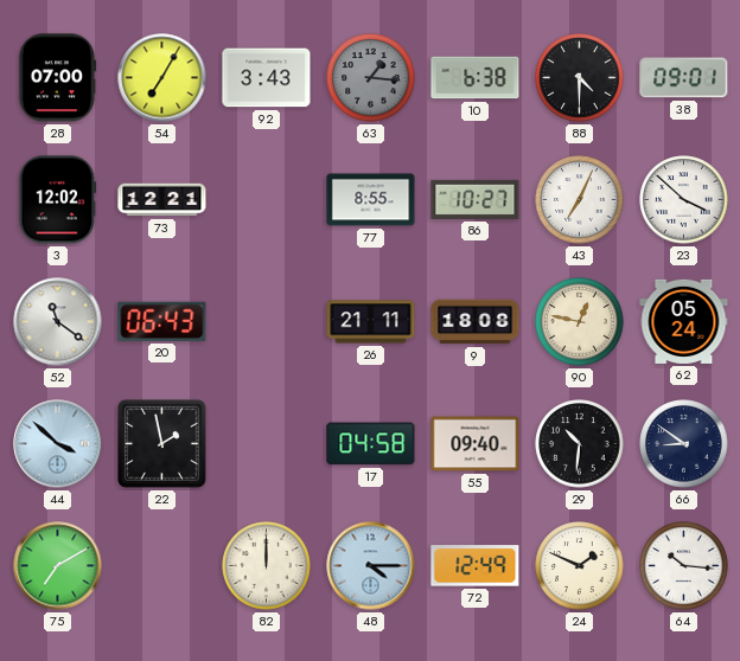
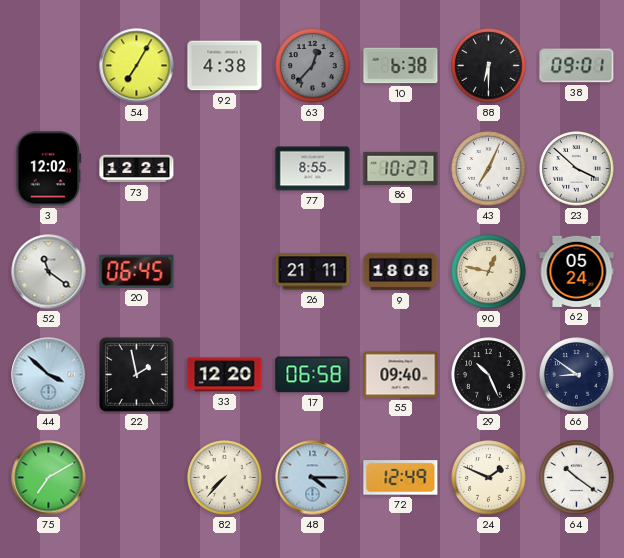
28: 07:00 -> none
92: 3:43 -> 4:38
63: 1:16 -> 12:37
88: 4:30 -> 6:30
20: 06:43 -> 06:45
33: none -> 12:20
17: 04:58 -> 06:58
29: 10:31 -> 10:26
82: 12:00 -> 7:37
64: 10:16 -> 10:21
